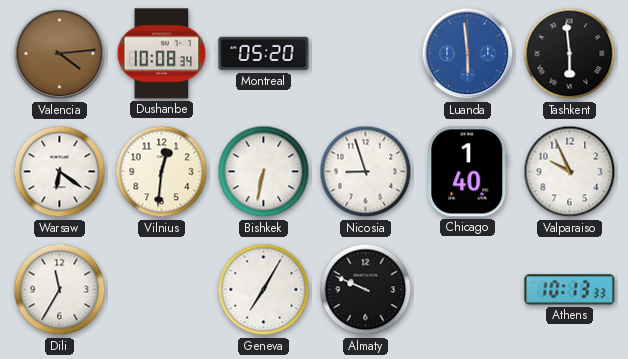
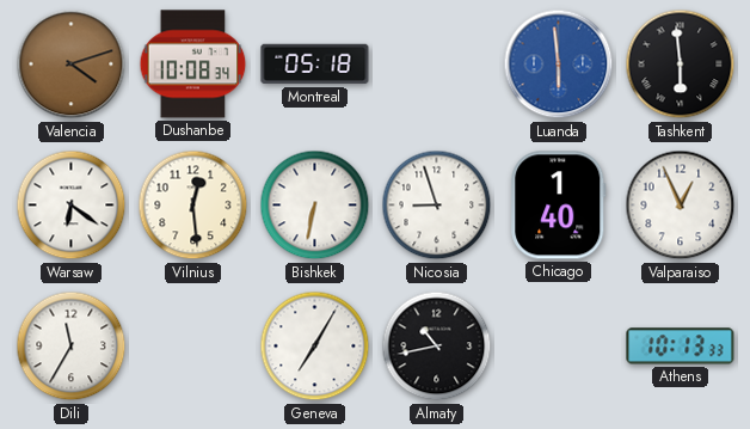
Valencia: 4:14 -> 4:12
Montreal: 05:20 -> 05:18
Vilnius: 12:31 -> 12:29
Valparaiso: 9:56 -> 12:56
Almaty: 9:49 -> 10:43
